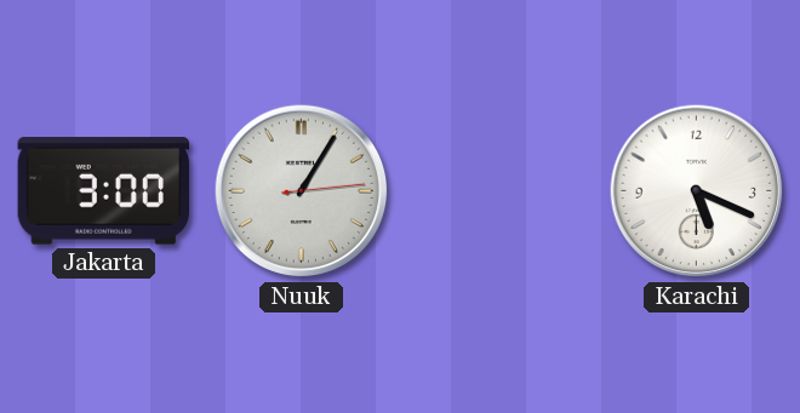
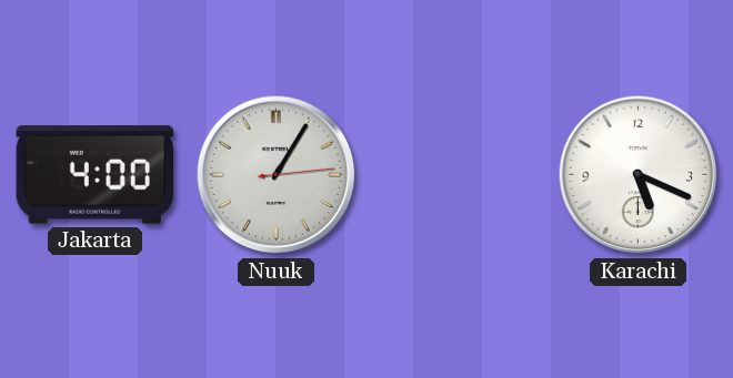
Jakarta: 3:00 -> 4:00
